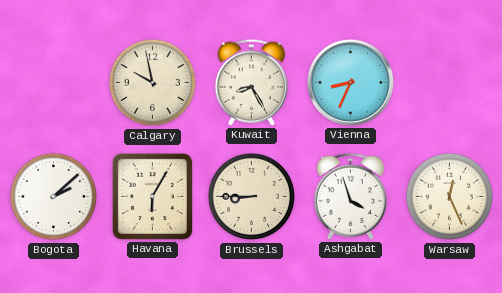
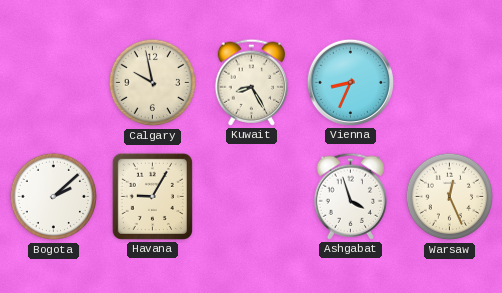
Havana: 6:05 -> 9:05
Brussels: 8:45 -> none
